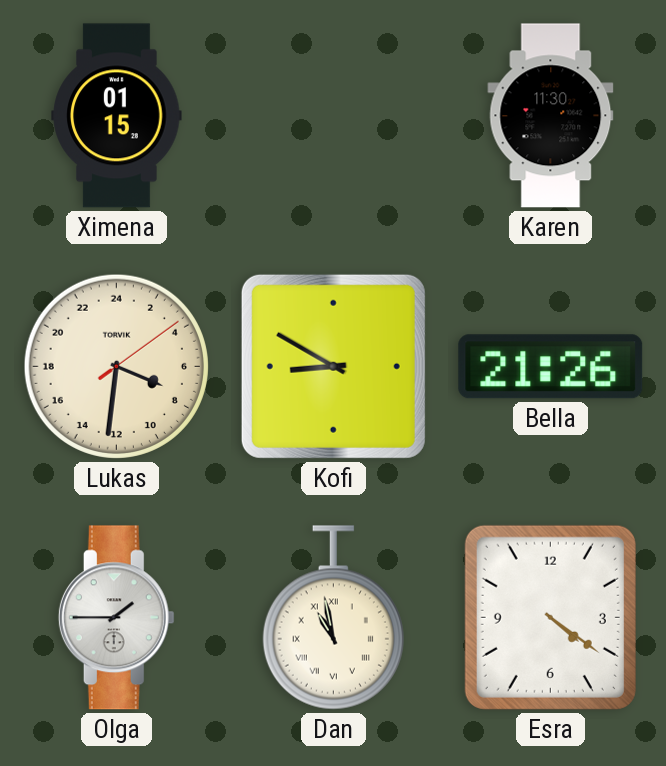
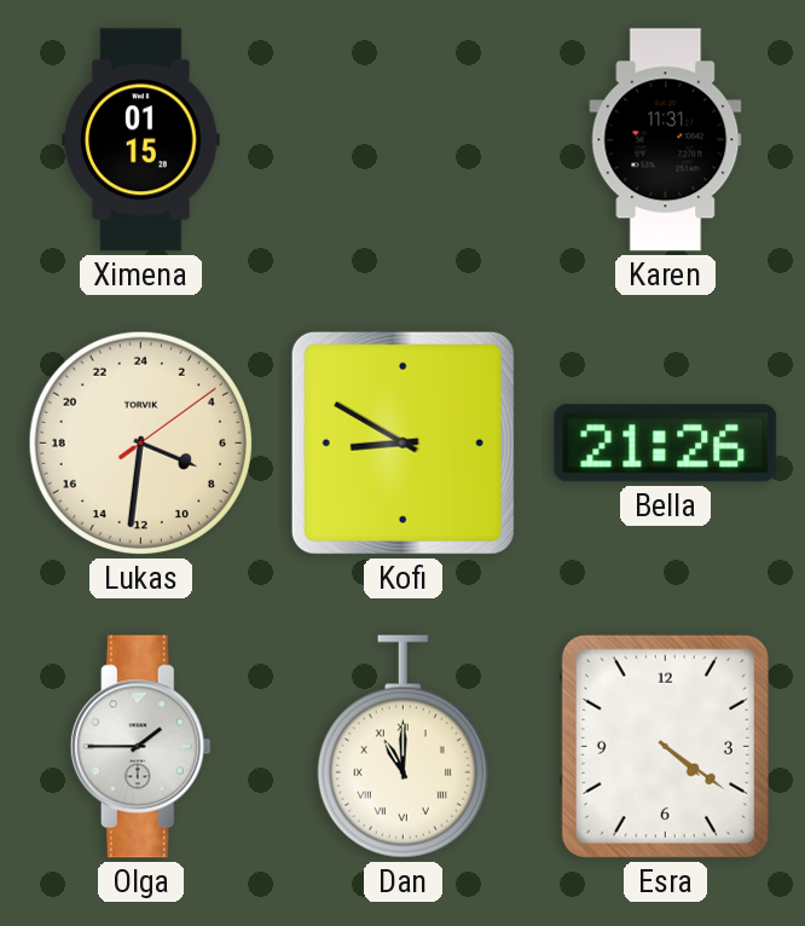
Karen: 11:30 -> 11:31
Dan: 10:58 -> 11:00
